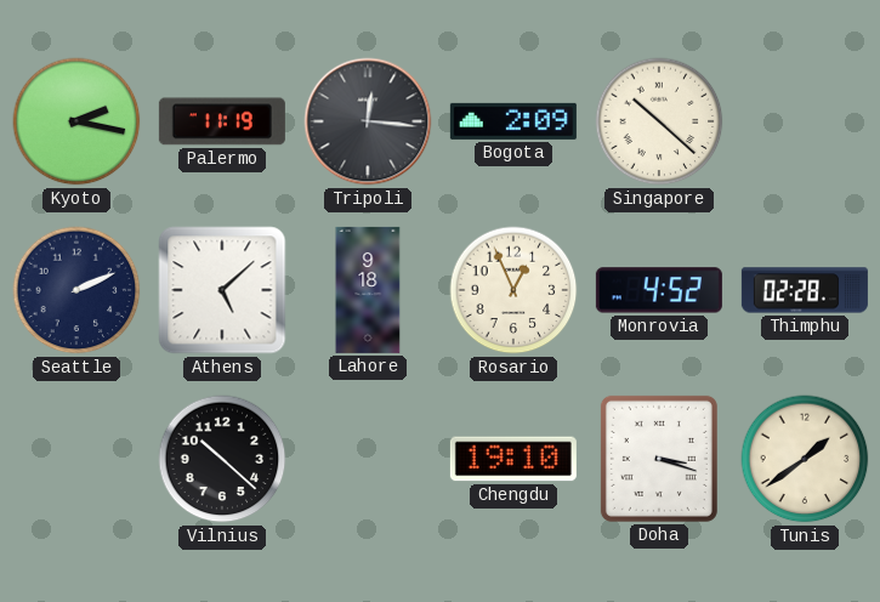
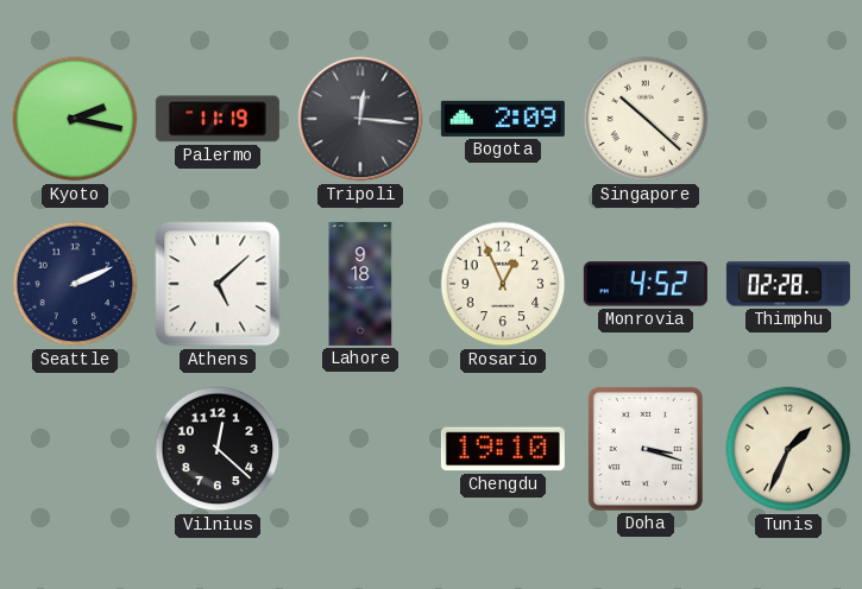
Vilnius: 10:22 -> 12:22
Tunis: 1:39 -> 1:34
